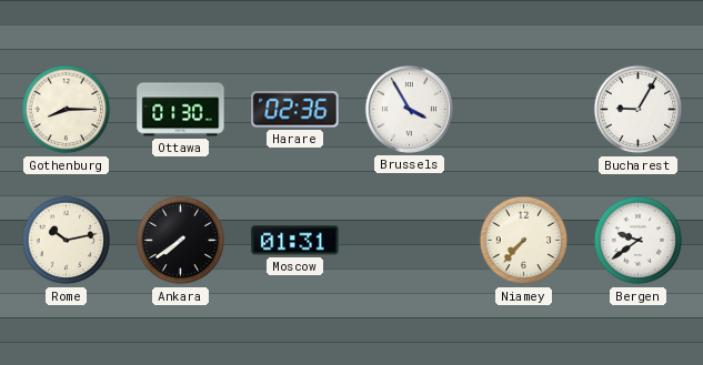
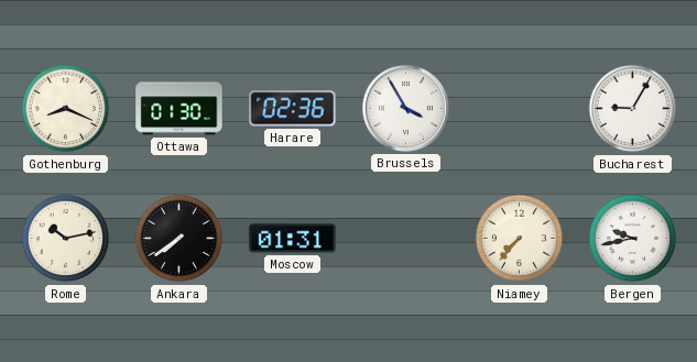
Gothenburg: 8:15 -> 8:19
Bergen: 9:39 -> 9:43
